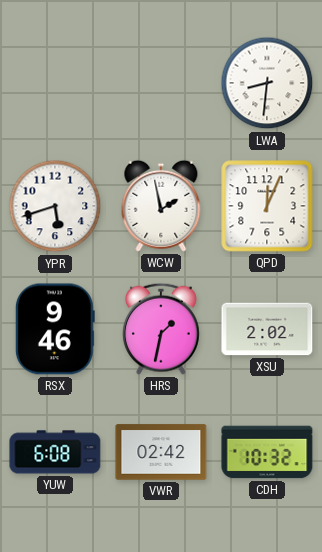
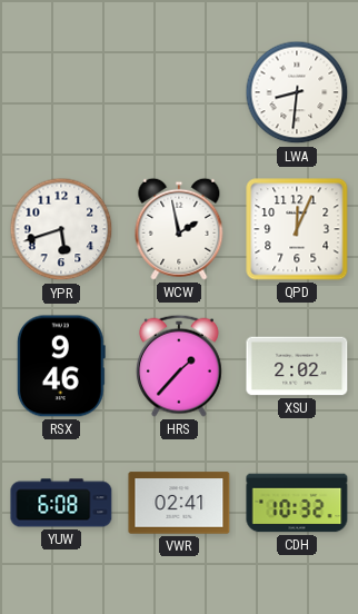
HRS: 1:32 -> 1:37
VWR: 02:42 -> 02:41
